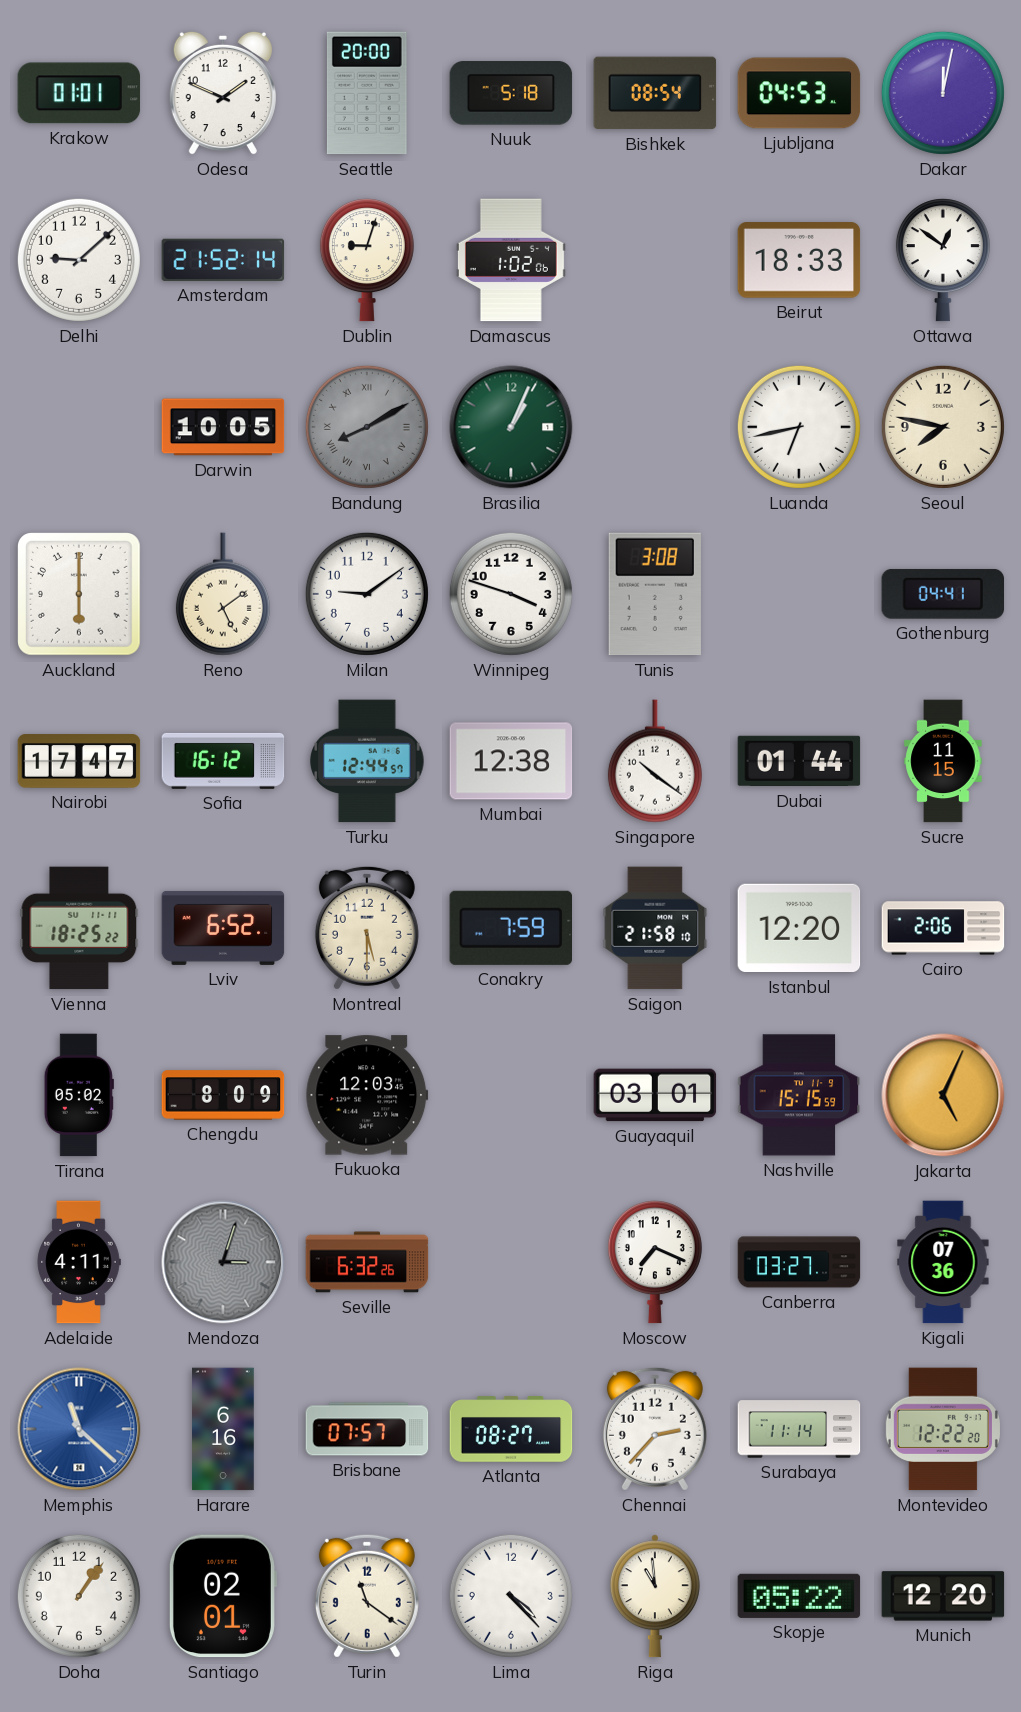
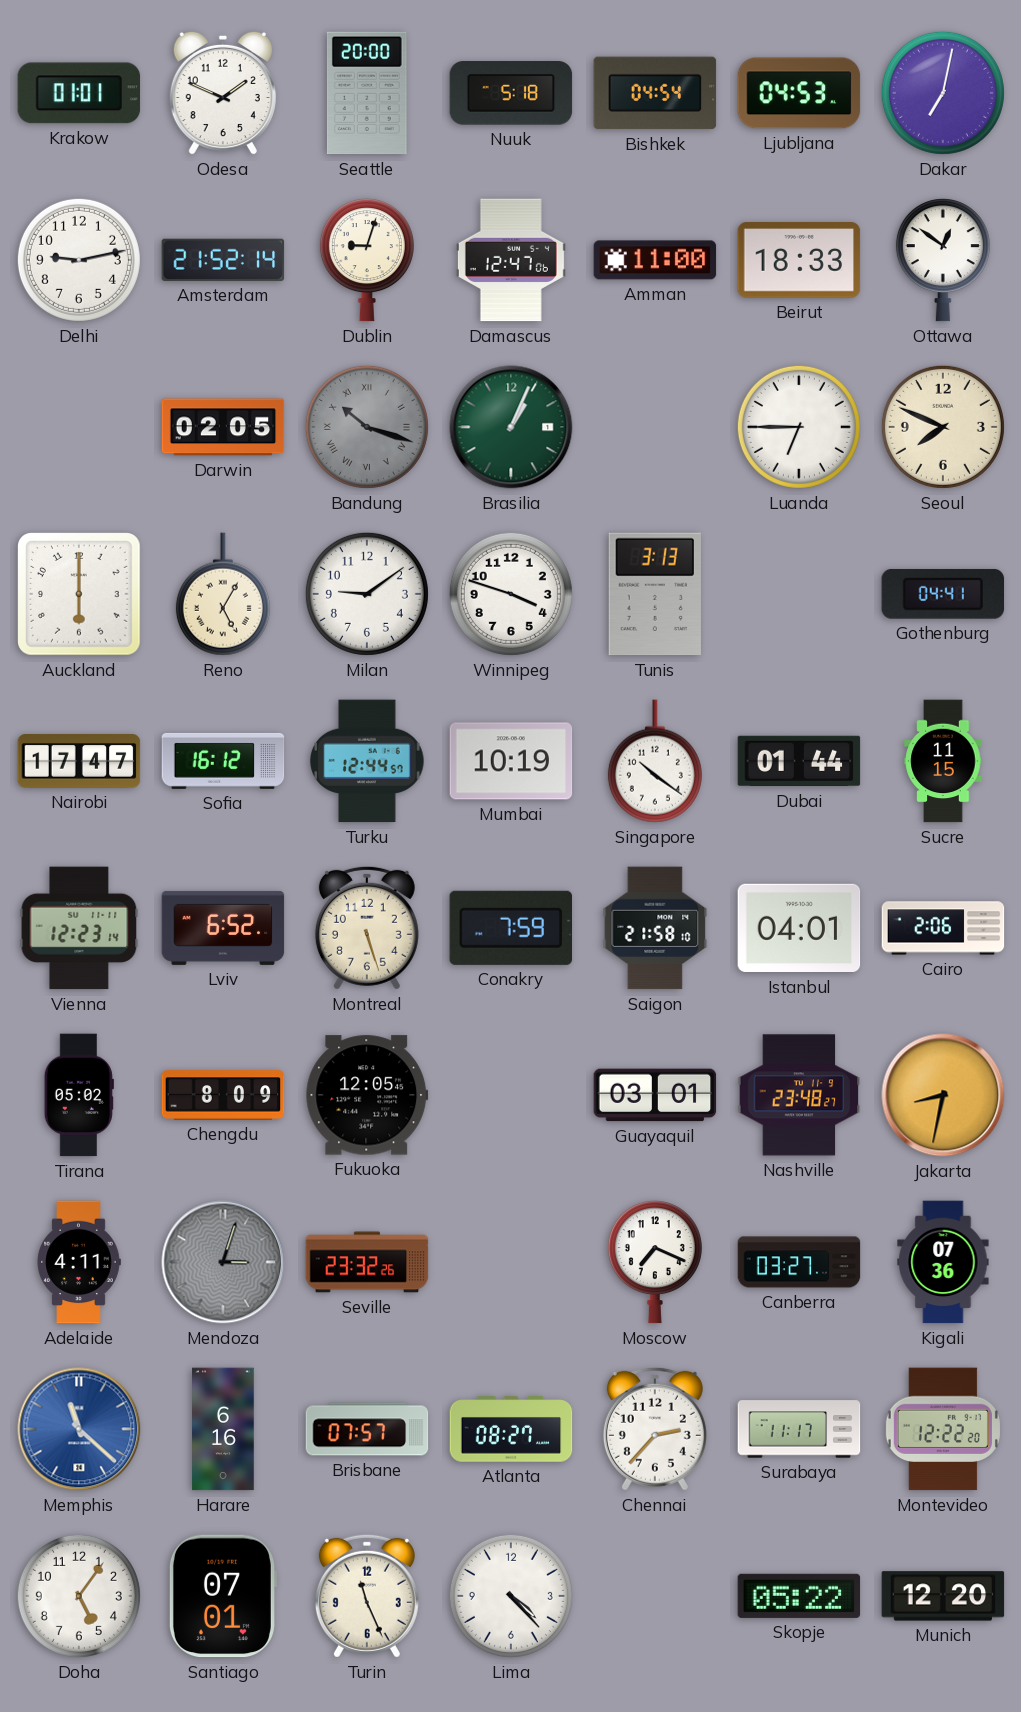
Bishkek: 08:54 -> 04:54
Dakar: 12:02 -> 7:02
Delhi: 9:08 -> 9:13
Damascus: 1:02 -> 12:47
Amman: none -> 11:00
Darwin: 10:05 -> 02:05
Bandung: 8:10 -> 10:18
Luanda: 6:43 -> 6:45
Seoul: 7:47 -> 7:49
Reno: 5:09 -> 5:05
Tunis: 3:08 -> 3:13
Mumbai: 12:38 -> 10:19
Vienna: 18:25 -> 12:23
Montreal: 5:30 -> 5:27
Istanbul: 12:20 -> 04:01
Fukuoka: 12:03 -> 12:05
Nashville: 15:15 -> 23:48
Jakarta: 5:04 -> 8:32
Seville: 6:32 -> 23:32
Surabaya: 11:14 -> 11:17
Doha: 1:06 -> 5:06
Santiago: 02:01 -> 07:01
Turin: 11:21 -> 11:26
Riga: 10:59 -> none
